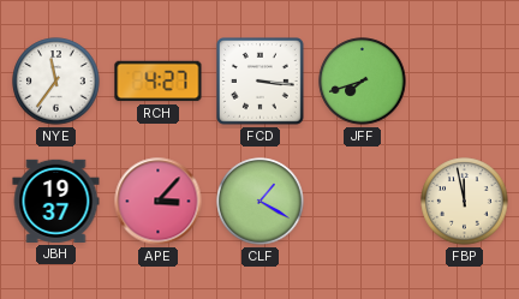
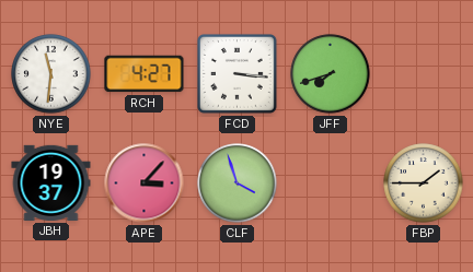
NYE: 11:36 -> 11:31
CLF: 1:20 -> 3:57
FBP: 11:58 -> 1:45
